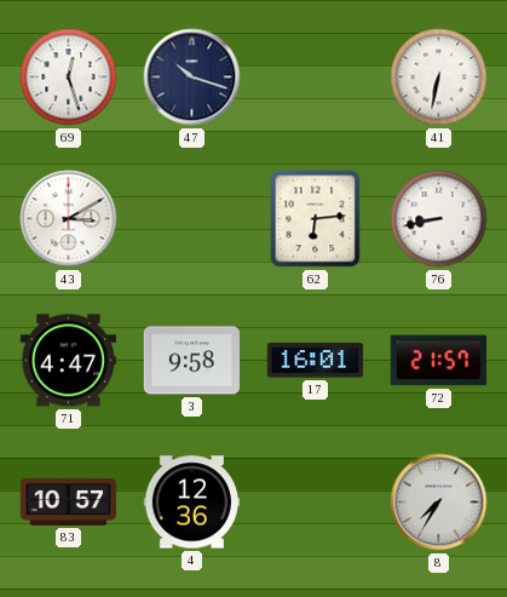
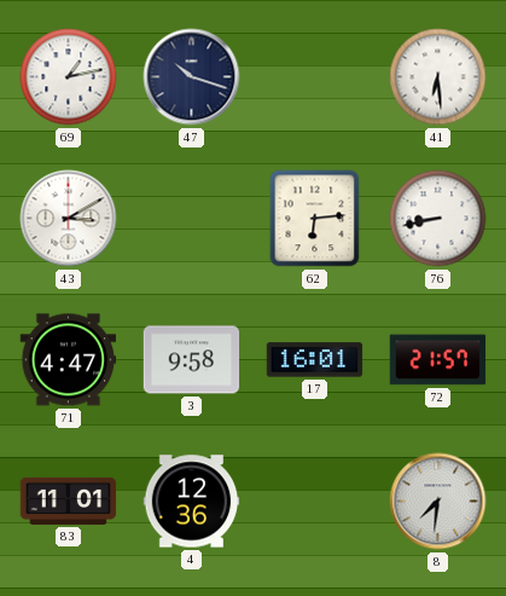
69: 12:27 -> 1:13
41: 6:32 -> 6:29
83: 10:57 -> 11:01
8: 7:35 -> 7:31
